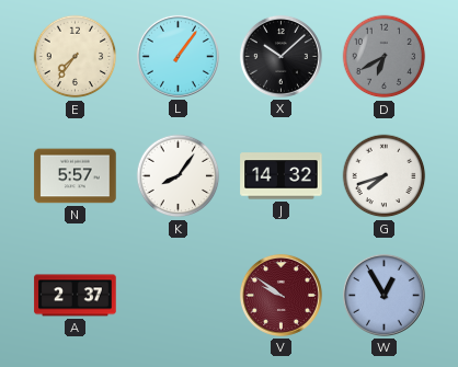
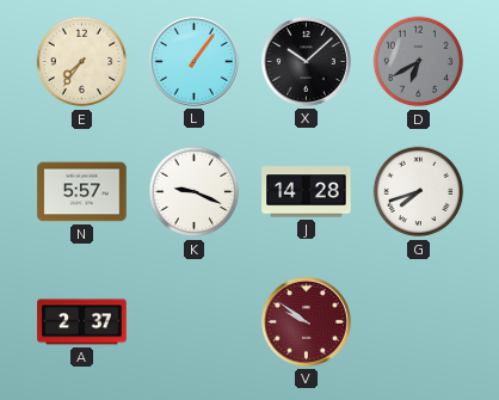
K: 8:06 -> 9:19
J: 14:32 -> 14:28
W: 12:55 -> none
